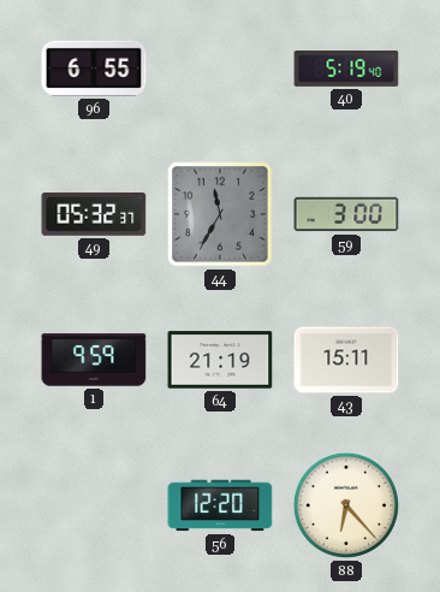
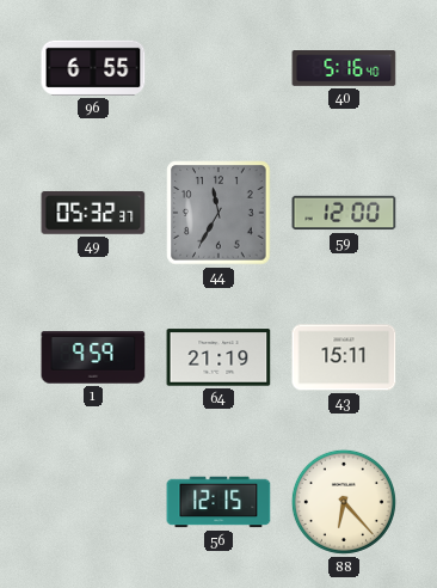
40: 5:19 -> 5:16
59: 3:00 -> 12:00
56: 12:20 -> 12:15
